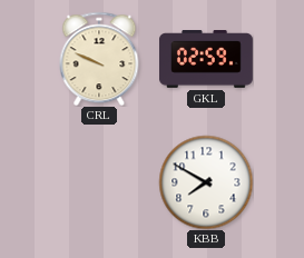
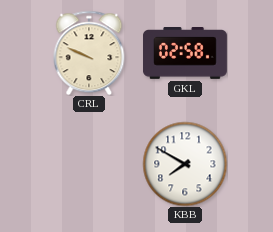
GKL: 02:59 -> 02:58
